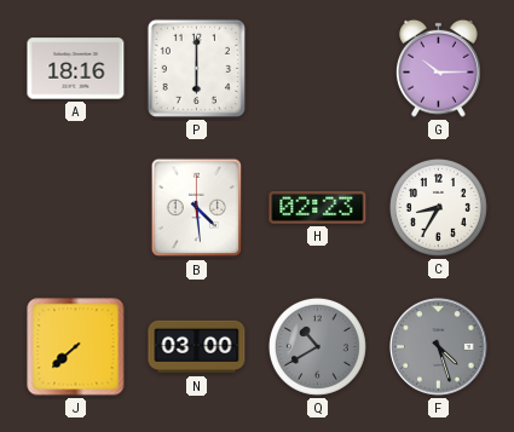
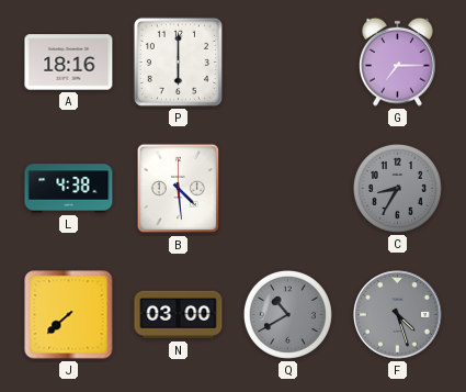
G: 10:15 -> 7:15
L: none -> 4:38
H: 02:23 -> none
C dial: white -> grey
